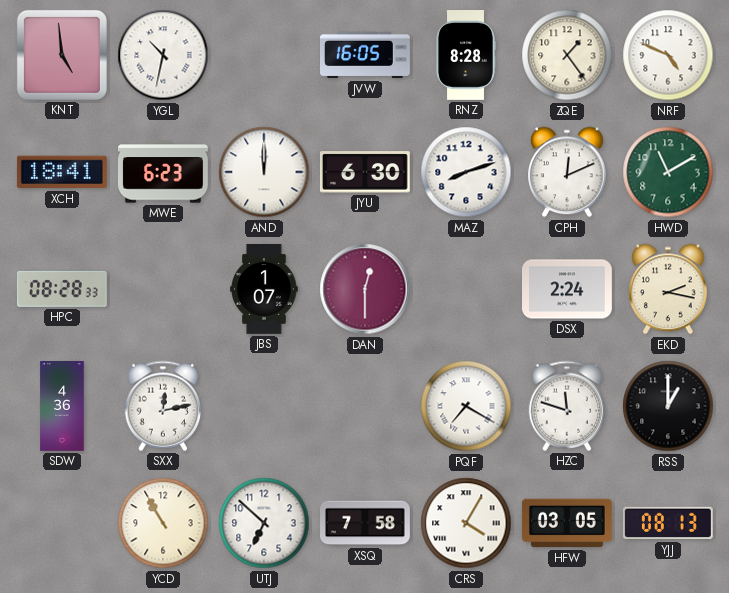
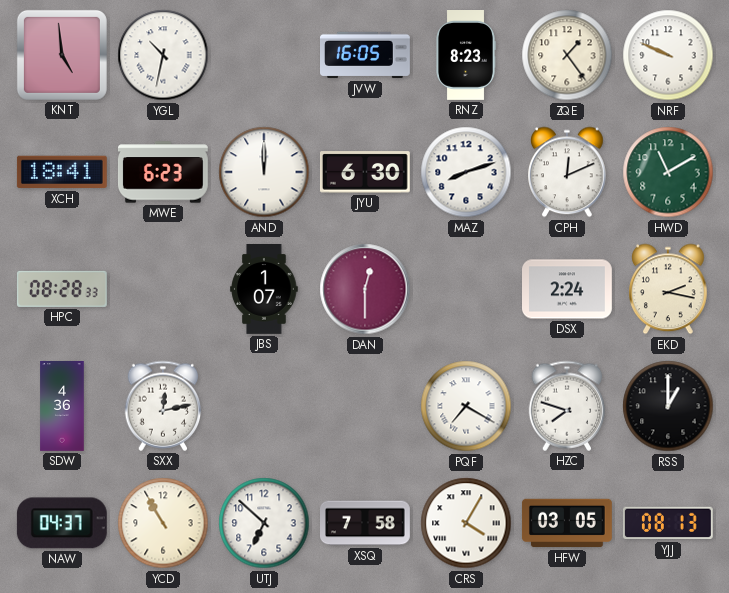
RNZ: 8:28 -> 8:23
NRF: 4:49 -> 9:49
HZC: 11:48 -> 7:48
NAW: none -> 04:37
